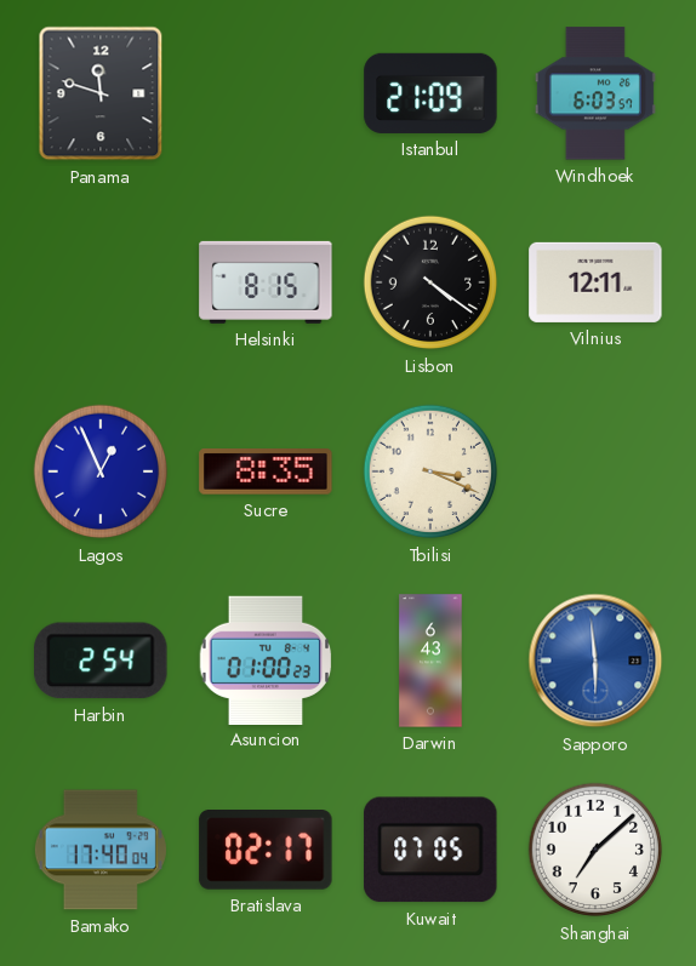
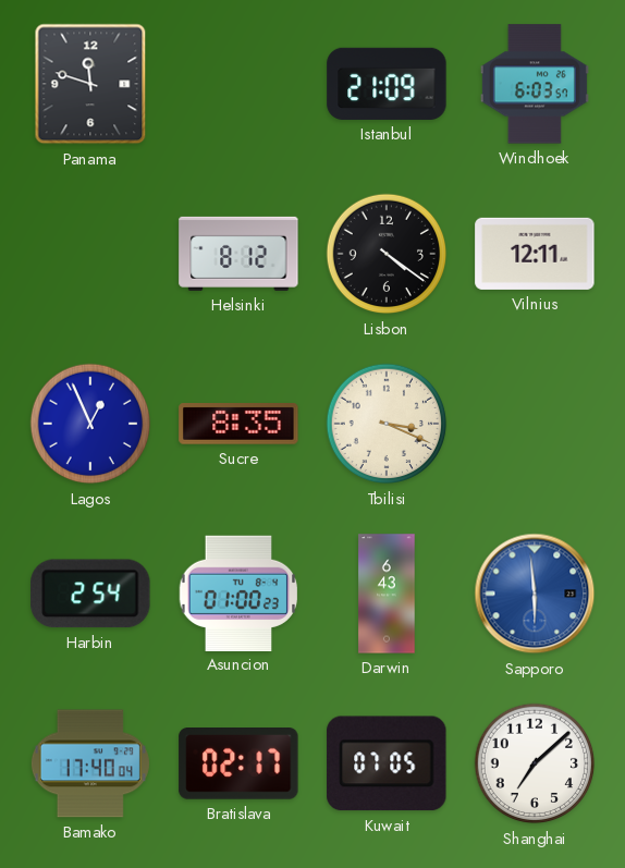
Helsinki: 8:15 -> 8:12
